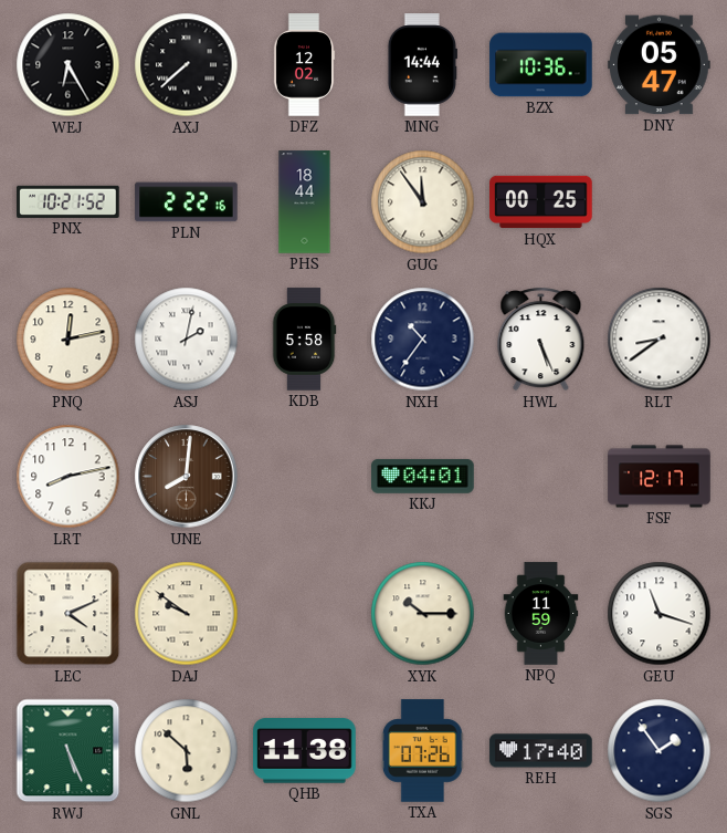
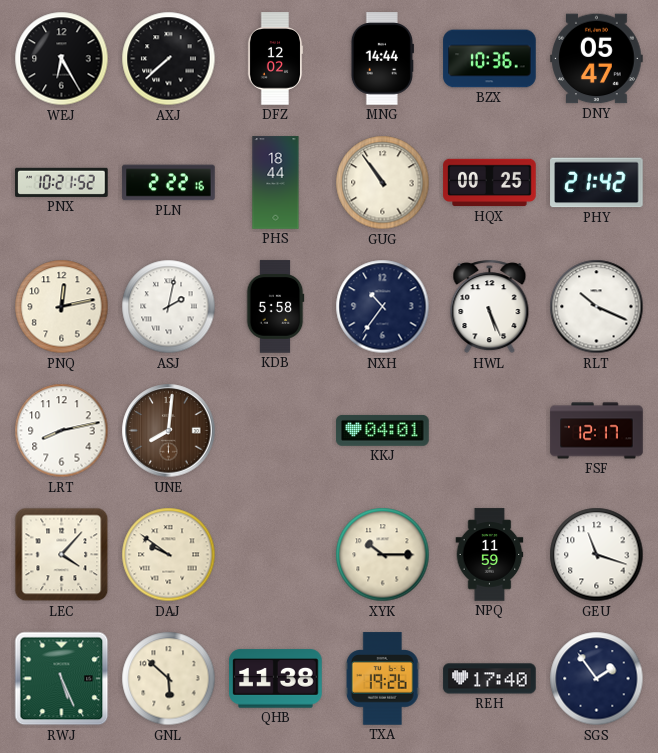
GUG: 11:54 -> 10:54
PHY: none -> 21:42
RLT: 8:39 -> 10:19
LEC: 4:11 -> 4:07
TXA: 07:26 -> 19:26
